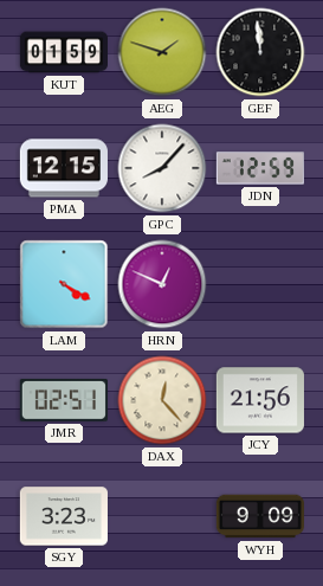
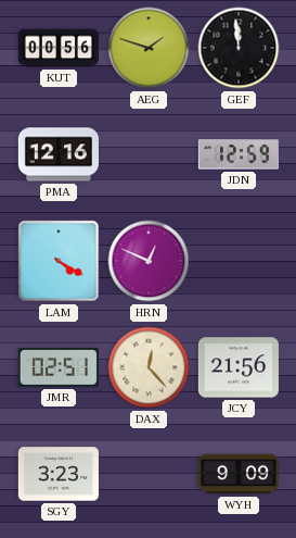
KUT: 01:59 -> 00:56
PMA: 12:15 -> 12:16
GPC: 8:07 -> none
